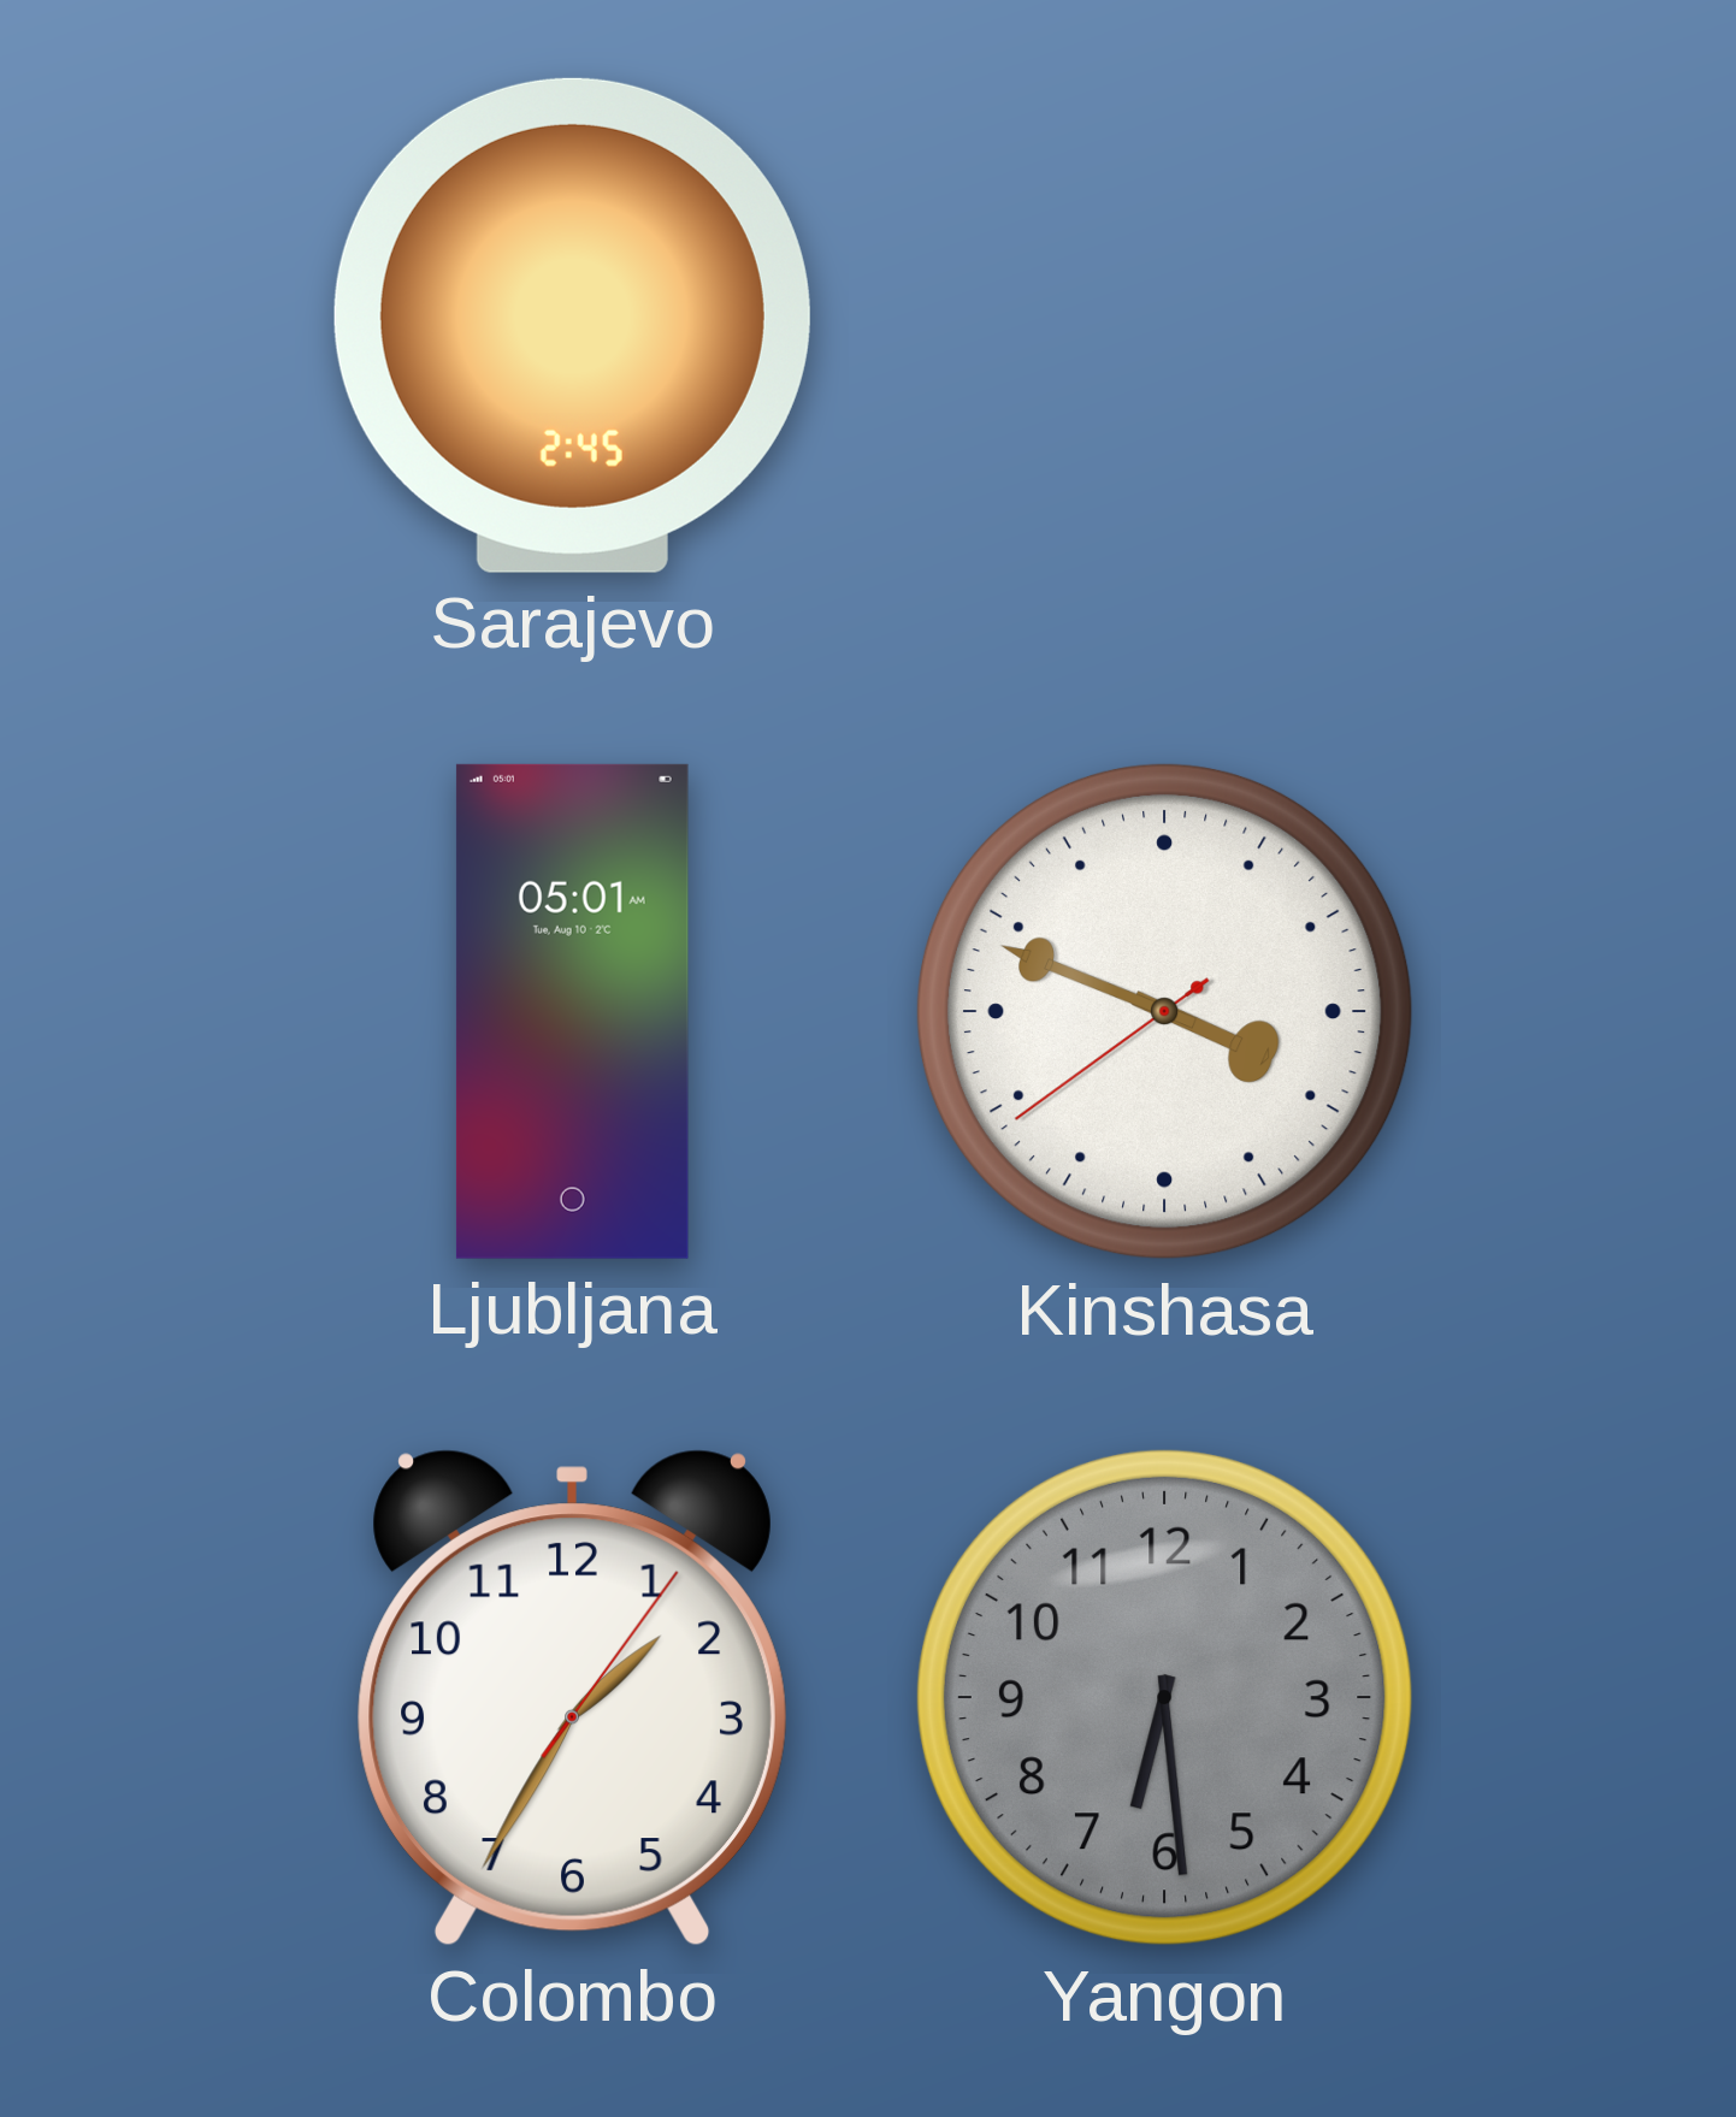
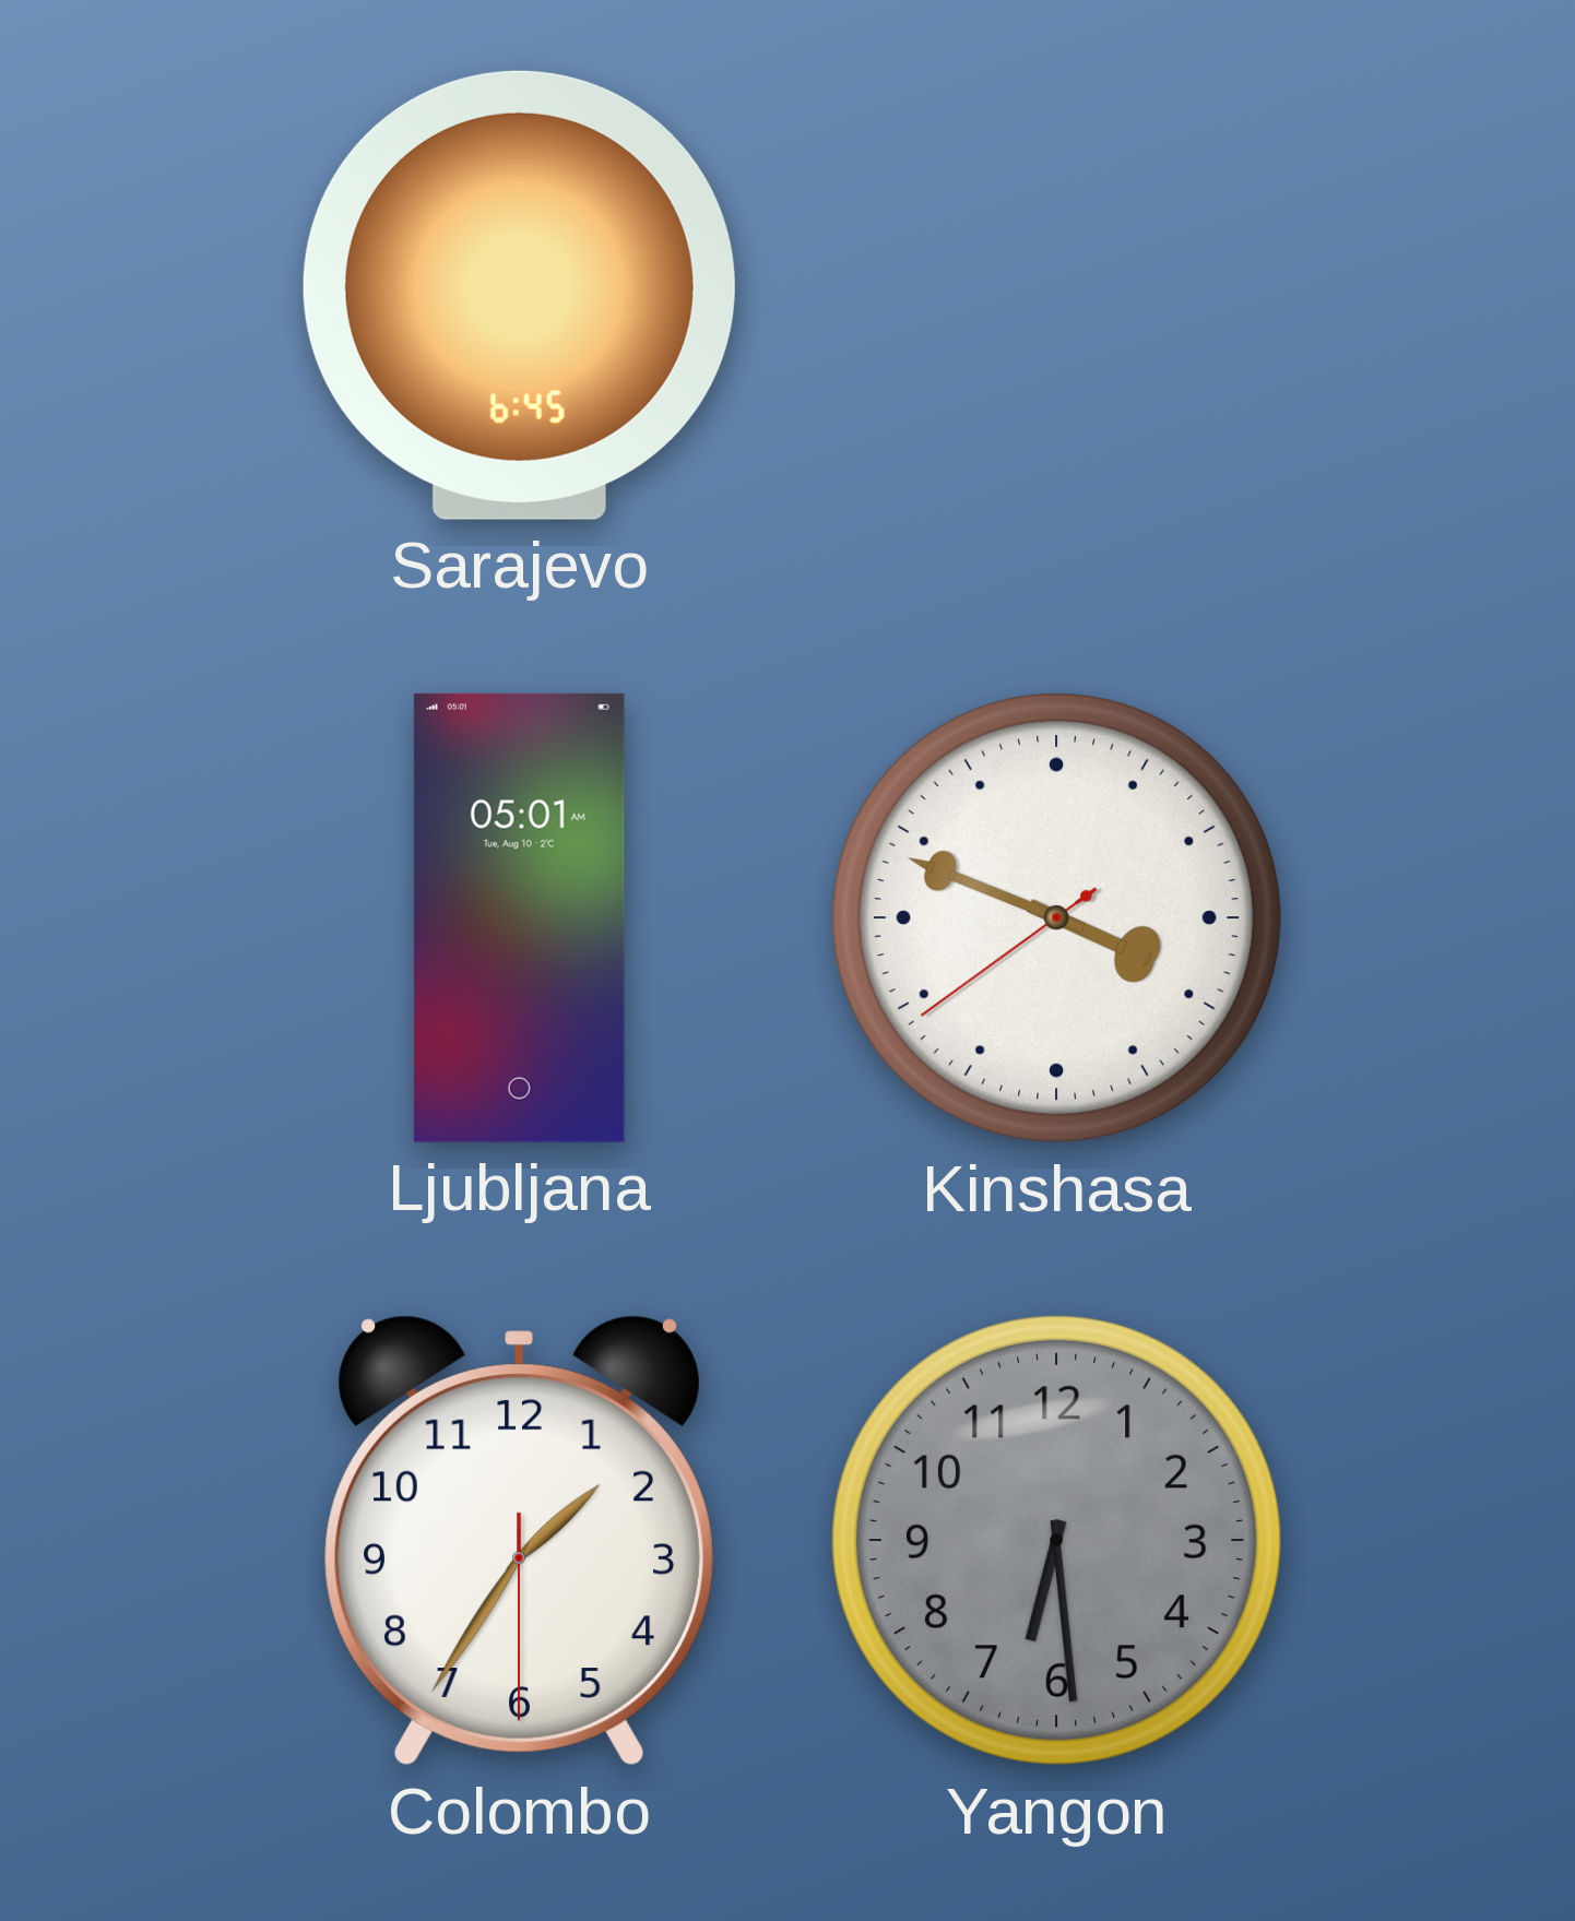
Sarajevo: 2:45 -> 6:45
Colombo: 1:35:06 -> 1:35:30
